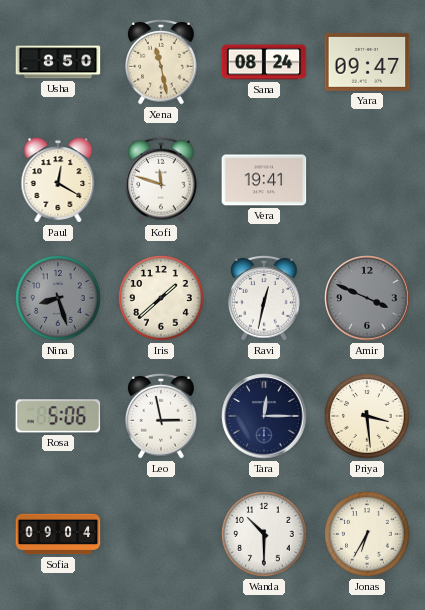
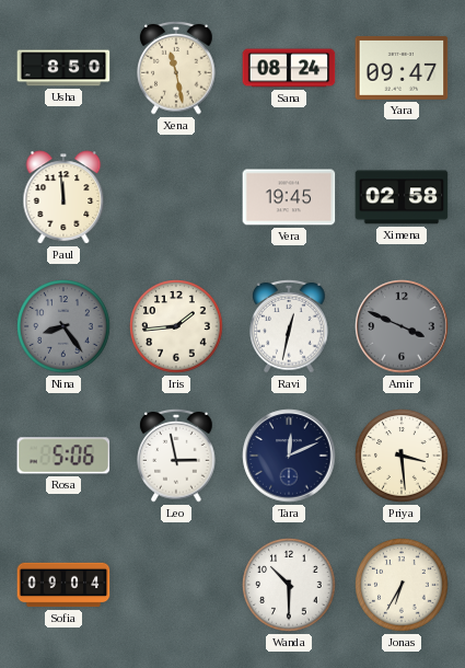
Paul: 12:20 -> 11:59
Kofi: 11:48 -> none
Vera: 19:41 -> 19:45
Ximena: none -> 02:58
Nina: 8:27 -> 8:24
Iris: 1:38 -> 1:44
Tara: 12:15 -> 12:11
